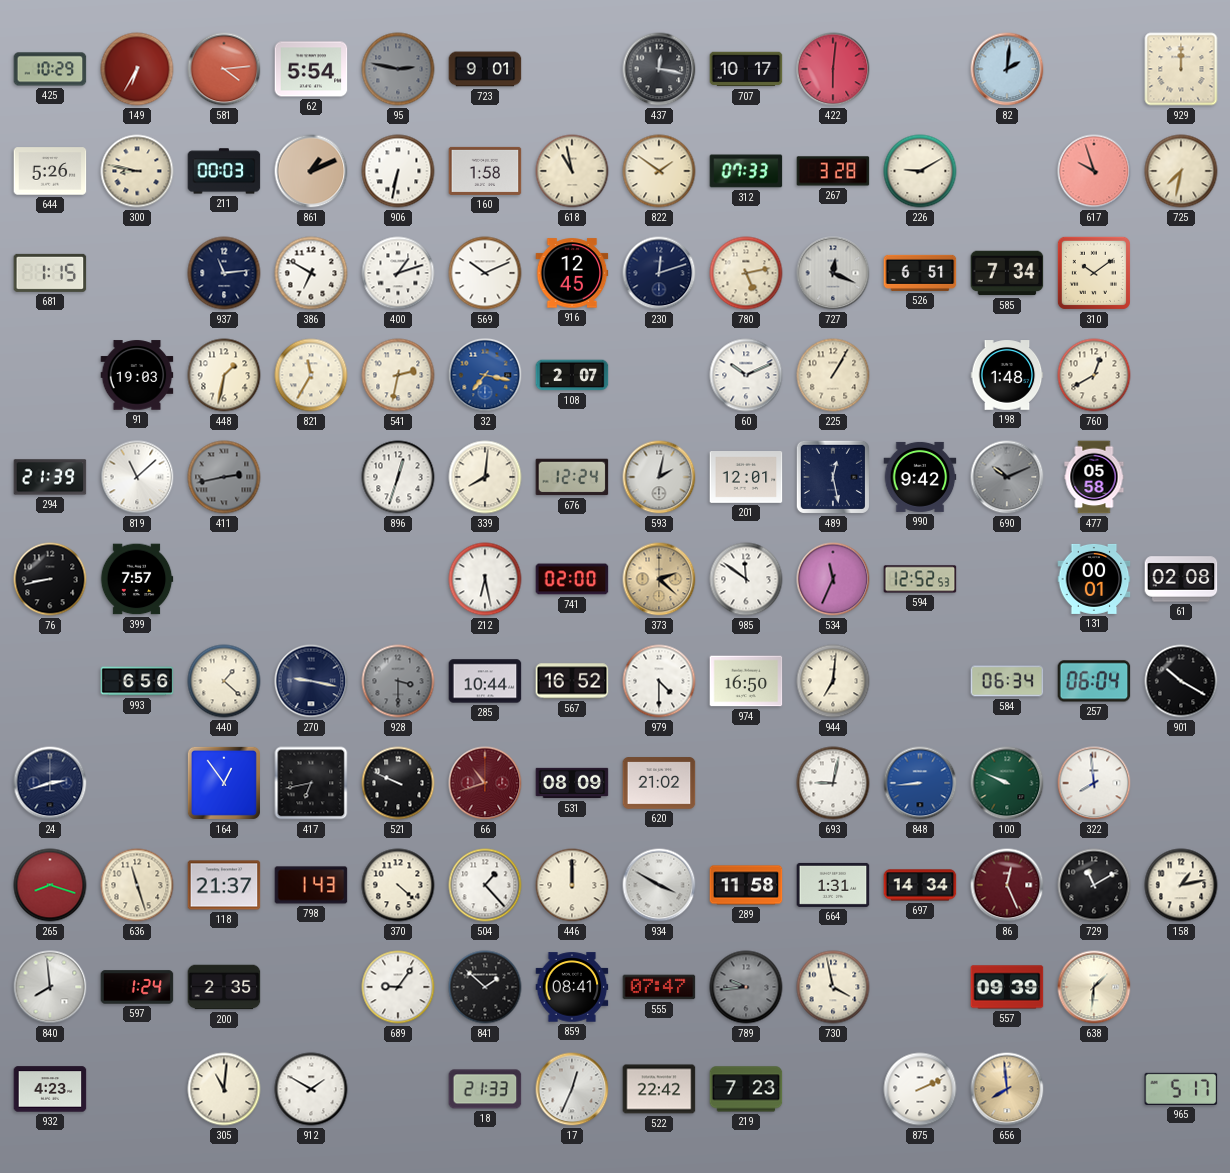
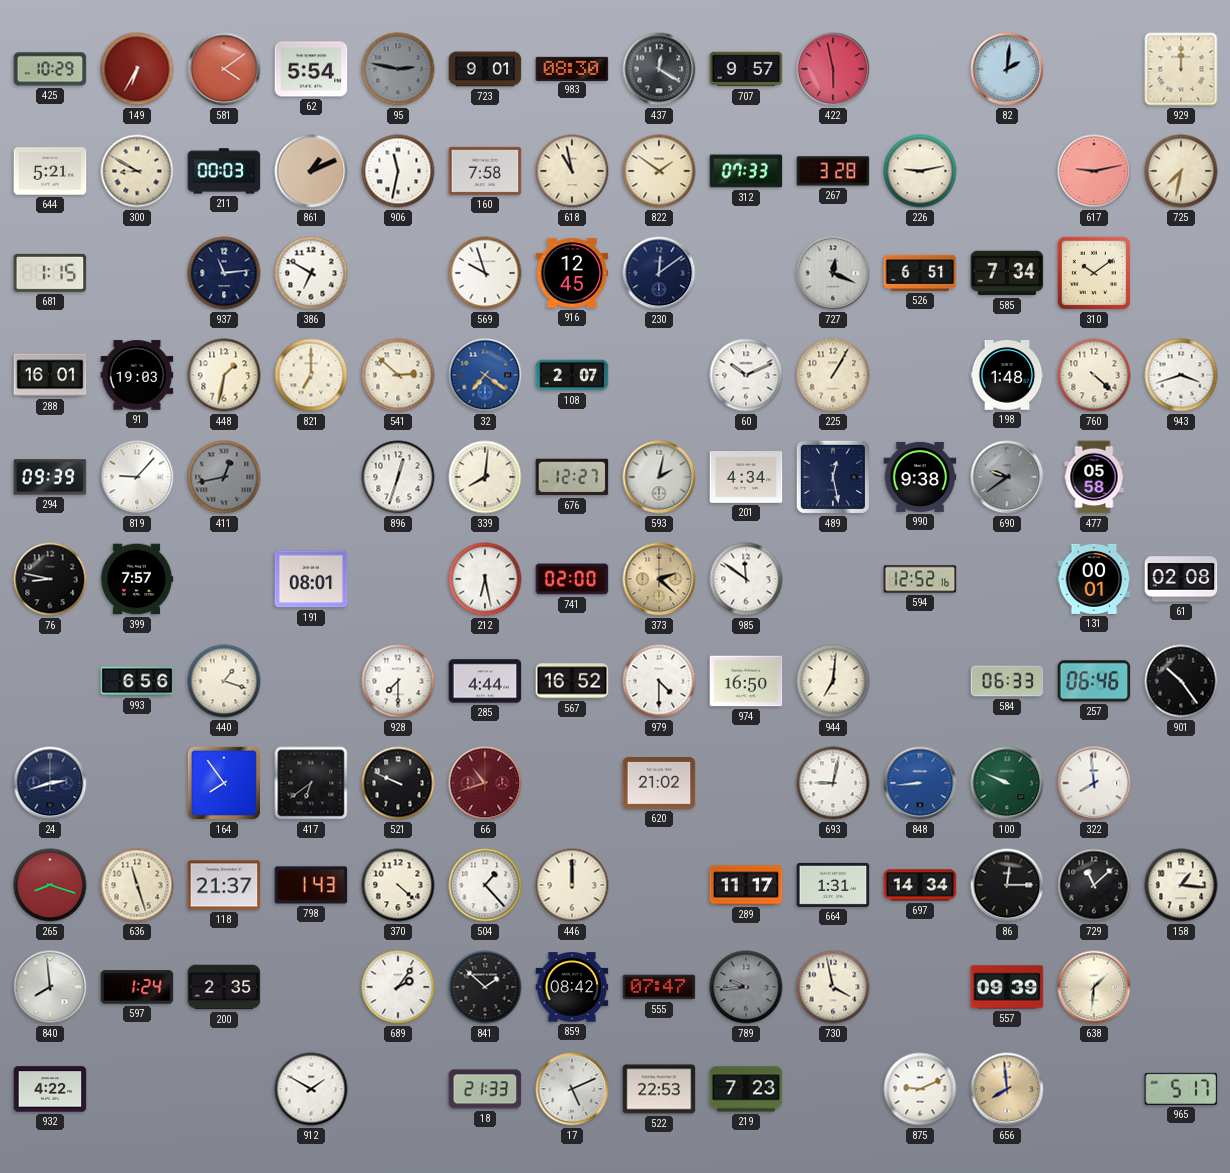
581: 4:14 -> 4:09
983: none -> 08:30
437: 12:17 -> 12:20
707: 10:17 -> 9:57
422: 6:01 -> 5:58
644: 5:26 -> 5:21
300: 8:47 -> 8:50
906: 6:32 -> 11:32
160: 1:58 -> 7:58
226: 9:10 -> 9:13
617: 9:57 -> 9:13
400: 1:12 -> none
569: 10:11 -> 9:57
230: 12:12 -> 12:09
780: 5:13 -> none
288: none -> 16:01
821: 11:35 -> 7:00
541: 2:32 -> 2:52
32: 7:17 -> 7:21
760: 12:40 -> 4:22
943: none -> 3:42
294: 21:39 -> 09:39
819: 11:08 -> 9:07
411: 2:43 -> 12:43
676: 12:24 -> 12:27
201: 12:01 -> 4:34
990: 9:42 -> 9:38
690: 10:11 -> 9:39
76: 8:43 -> 8:47
191: none -> 08:01
534: 11:34 -> none
594: 12:52:53 -> 12:52:16
440: 1:22 -> 1:18
270: 9:17 -> none
928: 3:30 -> 7:30
928 dial: grey -> white
285: 10:44 -> 4:44
584: 06:34 -> 06:33
257: 06:04 -> 06:46
901: 10:20 -> 10:24
164: 12:54 -> 7:54
417: 6:43 -> 6:39
531: 08:09 -> none
934: 3:50 -> none
289: 11:58 -> 11:17
86: 12:26 -> 12:15
86 dial: burgundy -> black
729: 11:10 -> 11:08
158: 1:13 -> 1:16
689: 9:06 -> 2:06
859: 08:41 -> 08:42
932: 4:23 -> 4:22
305: 11:01 -> none
17: 12:34 -> 5:11
522: 22:42 -> 22:53
875: 2:11 -> 9:11
